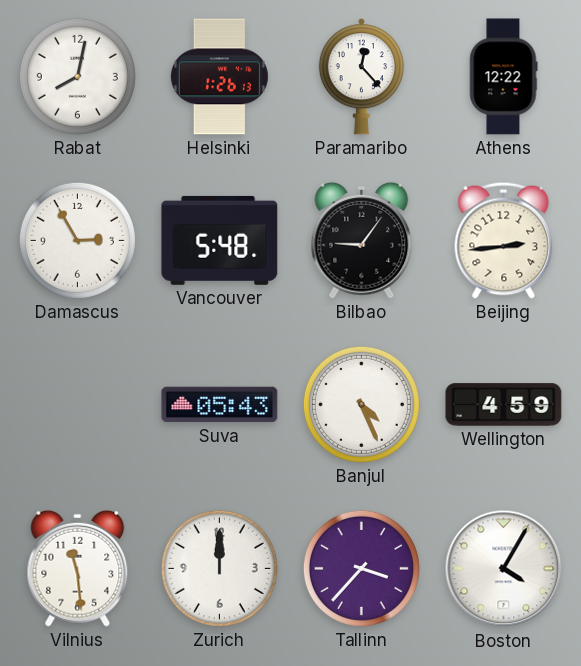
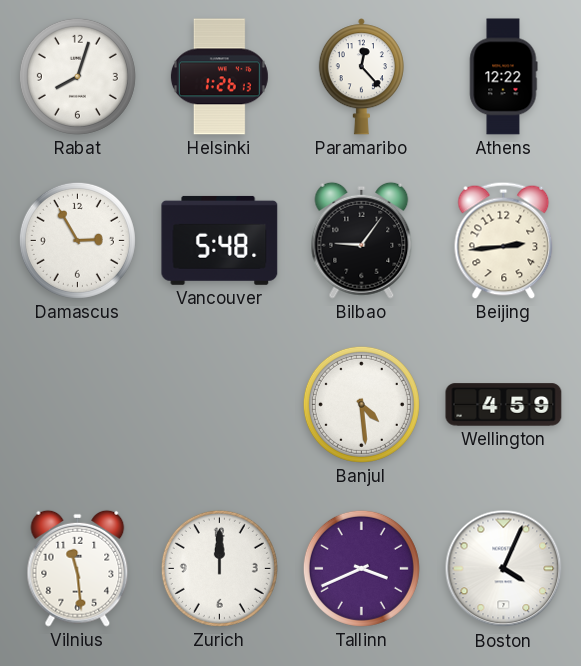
Rabat: 8:02 -> 8:03
Suva: 05:43 -> none
Banjul: 4:26 -> 4:29
Tallinn: 3:37 -> 3:41
Boston: 4:05 -> 4:04
